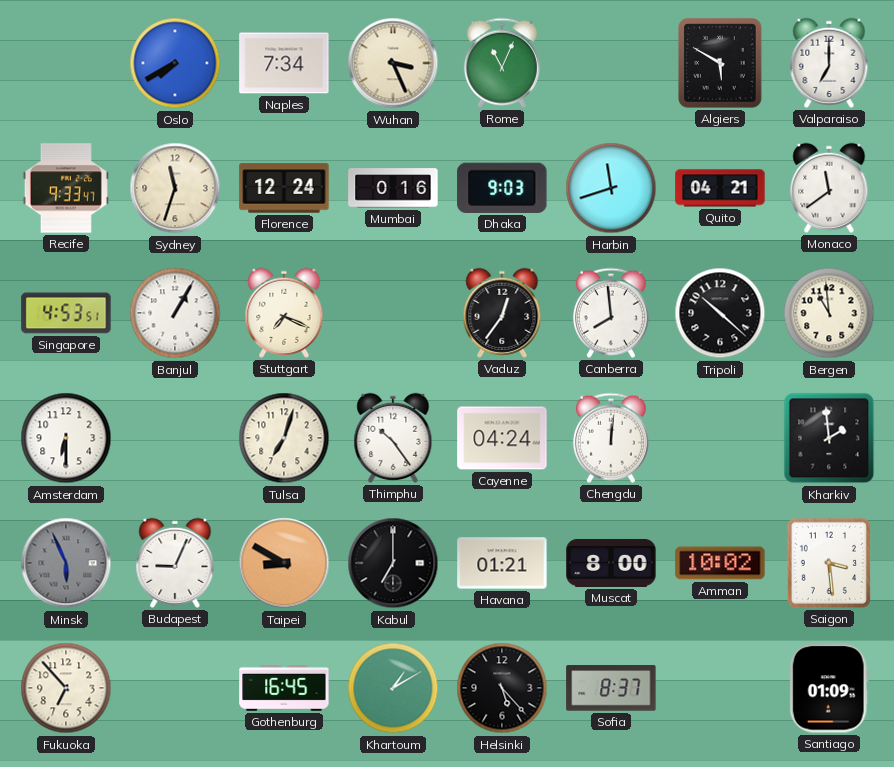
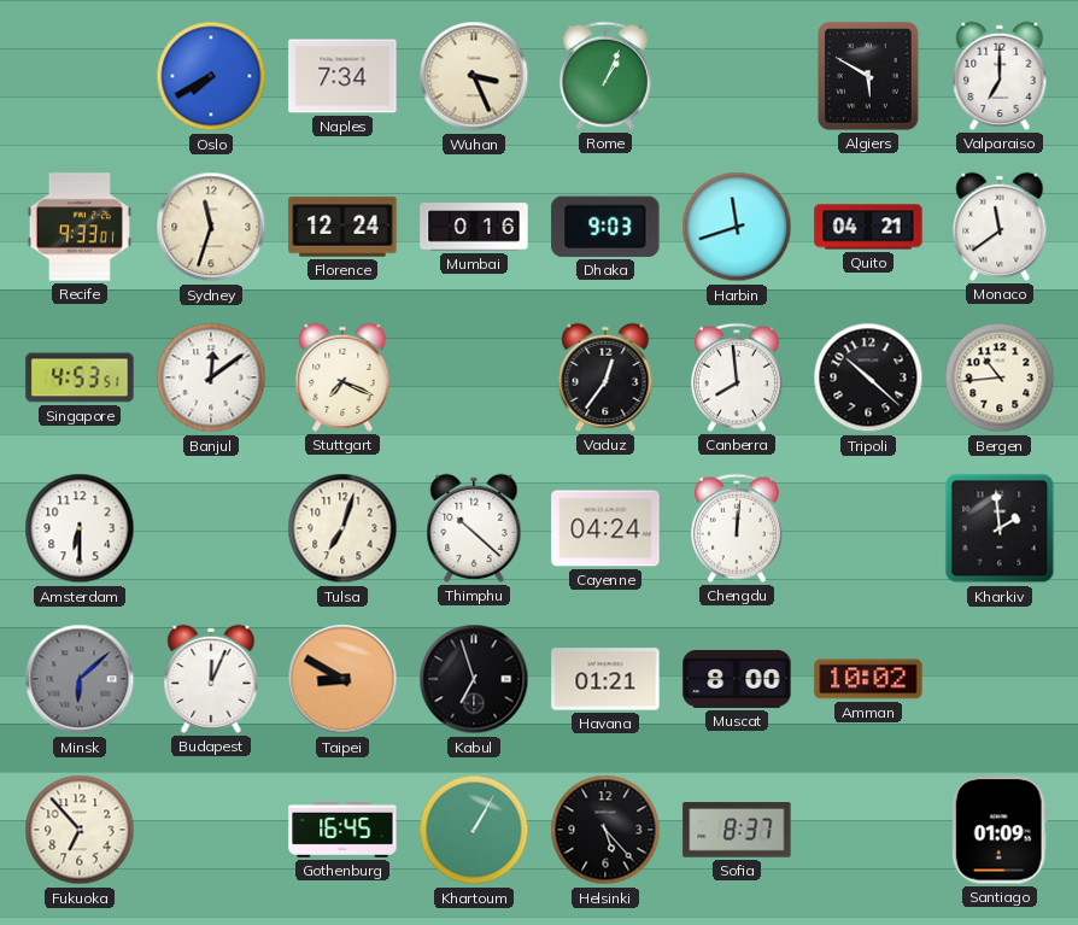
Rome: 11:04 -> 1:04
Recife: 9:33:47 -> 9:33:01
Banjul: 1:05 -> 12:09
Bergen: 10:59 -> 10:44
Thimphu: 10:24 -> 10:22
Minsk: 5:56 -> 6:08
Budapest: 9:04 -> 12:04
Kabul: 7:00 -> 6:57
Saigon: 3:29 -> none
Khartoum: 1:10 -> 1:05
